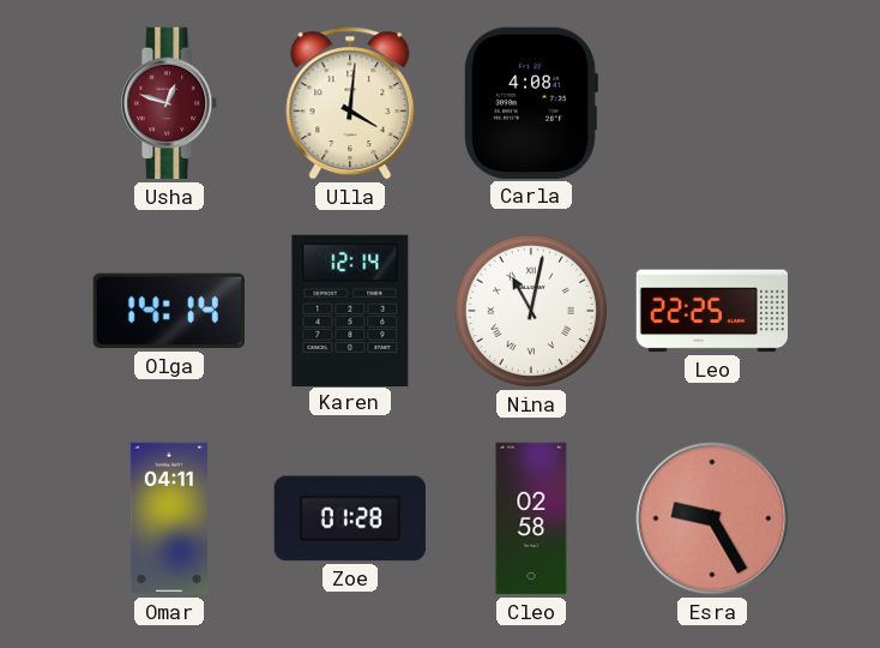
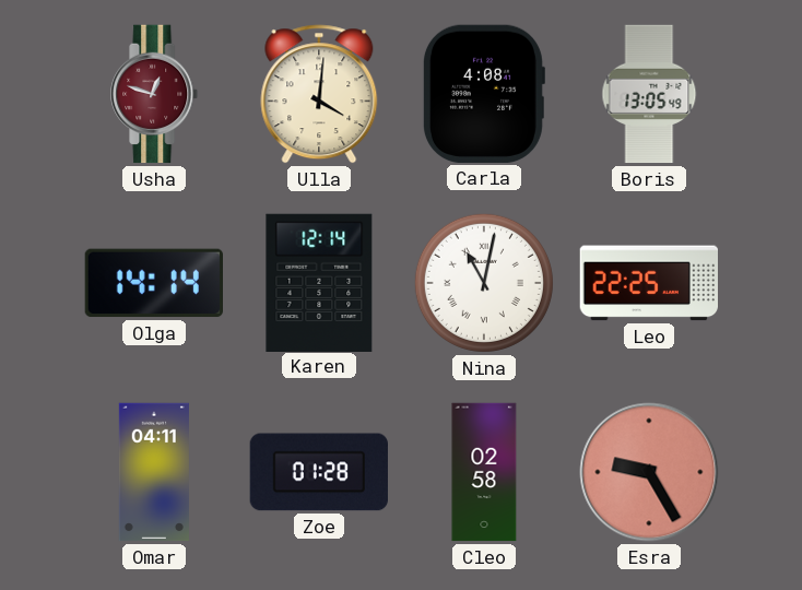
Boris: none -> 13:05
